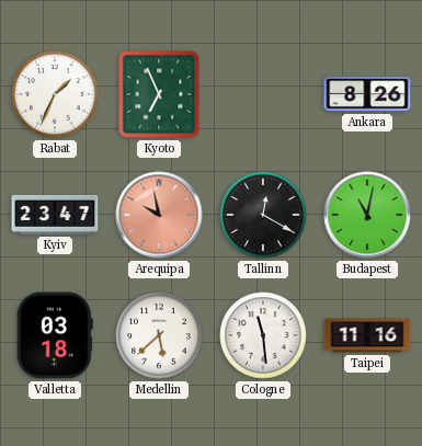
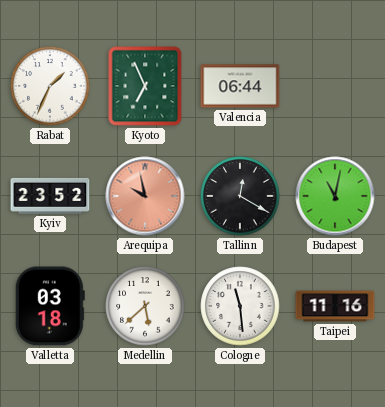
Valencia: none -> 06:44
Ankara: 8:26 -> none
Kyiv: 23:47 -> 23:52
